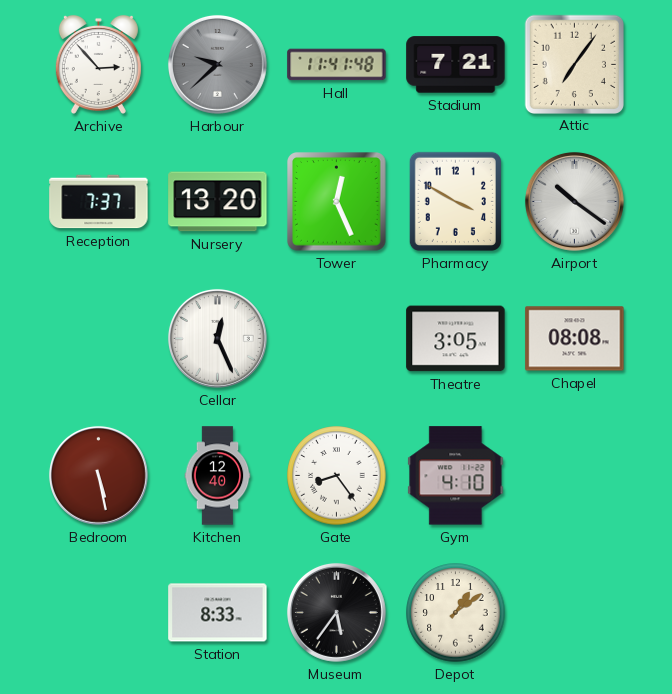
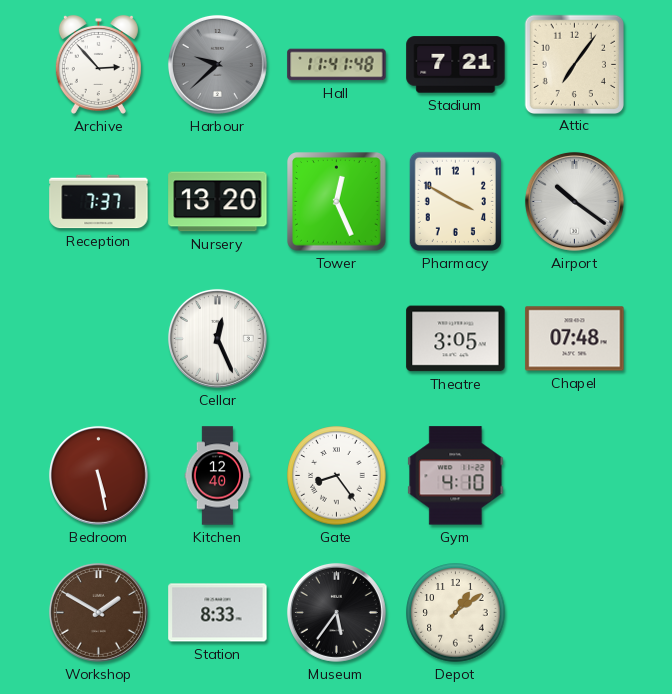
Chapel: 08:08 -> 07:48
Workshop: none -> 1:50
